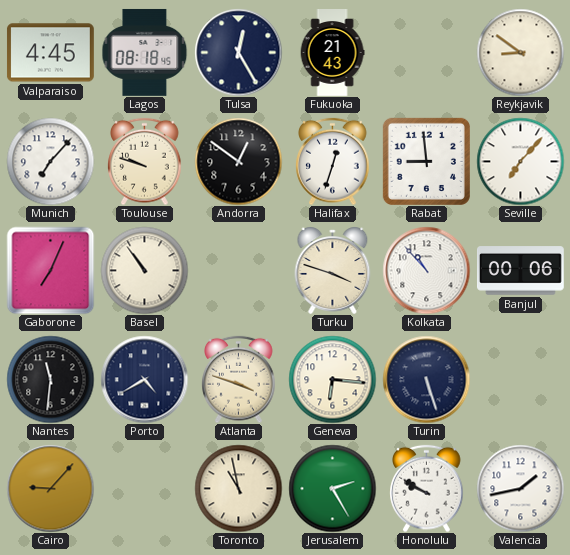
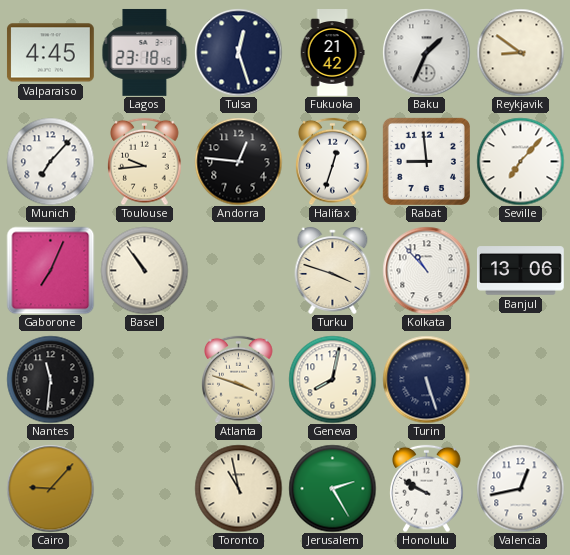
Lagos: 08:18 -> 23:18
Tulsa: 12:25 -> 12:27
Fukuoka: 21:43 -> 21:42
Baku: none -> 1:34
Toulouse: 9:48 -> 9:44
Andorra: 12:51 -> 12:46
Banjul: 00:06 -> 13:06
Porto: 4:40 -> none
Geneva: 6:16 -> 8:02
Valencia: 1:43 -> 12:43
